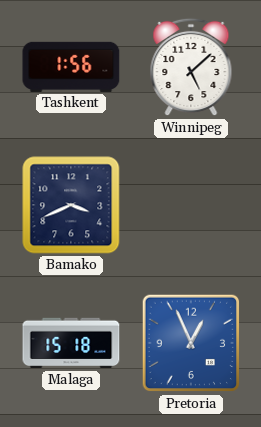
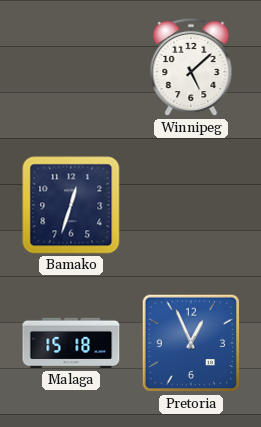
Tashkent: 1:56 -> none
Bamako: 3:41 -> 12:33
